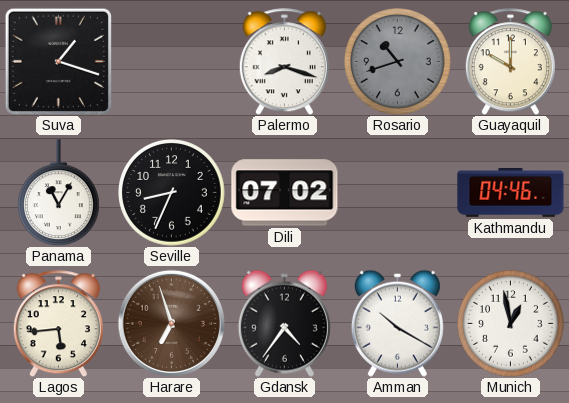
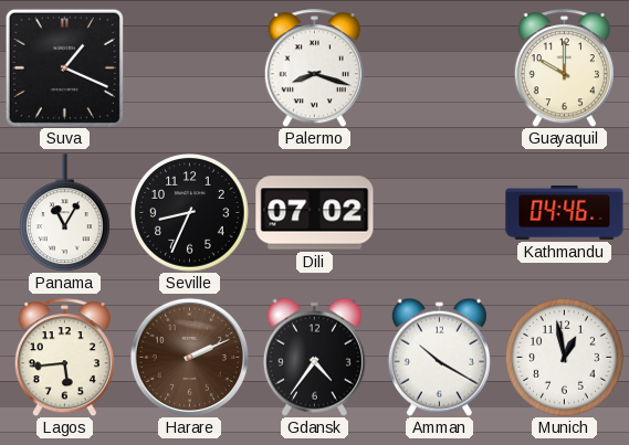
Suva: 1:18 -> 1:19
Rosario: 10:42 -> none
Harare: 6:57 -> 2:11
